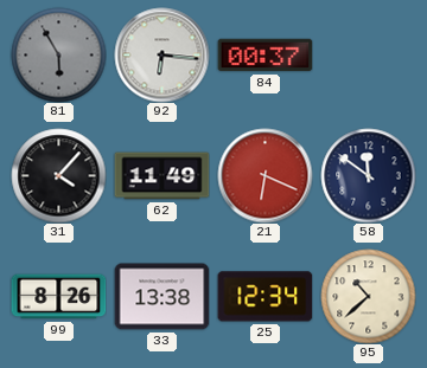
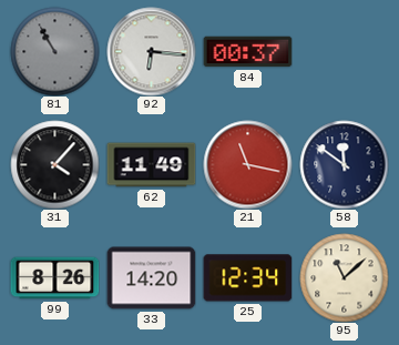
81: 5:55 -> 10:55
21: 6:19 -> 11:17
33: 13:38 -> 14:20
95: 10:38 -> 11:08
